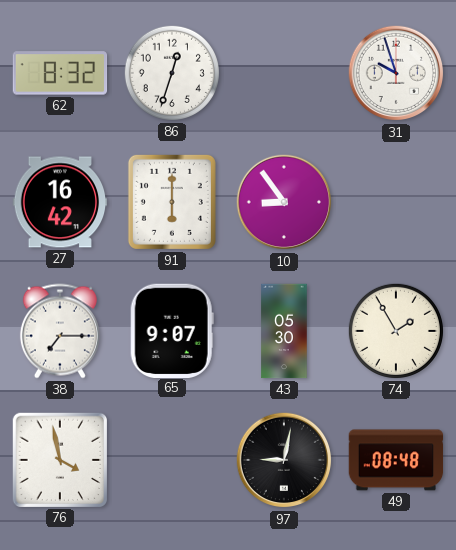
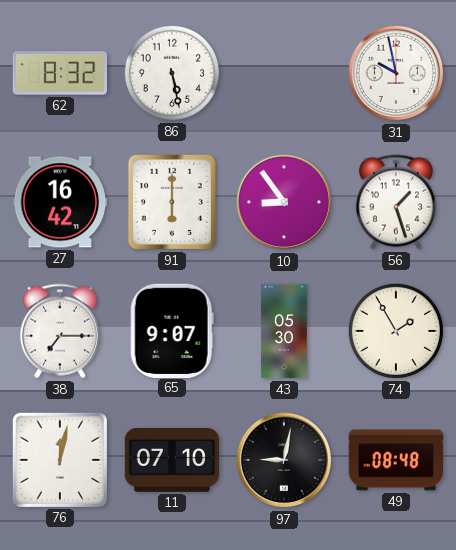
86: 12:33 -> 5:28
31: 9:57 -> 9:58
56: none -> 1:27
76: 3:58 -> 12:02
11: none -> 07:10
